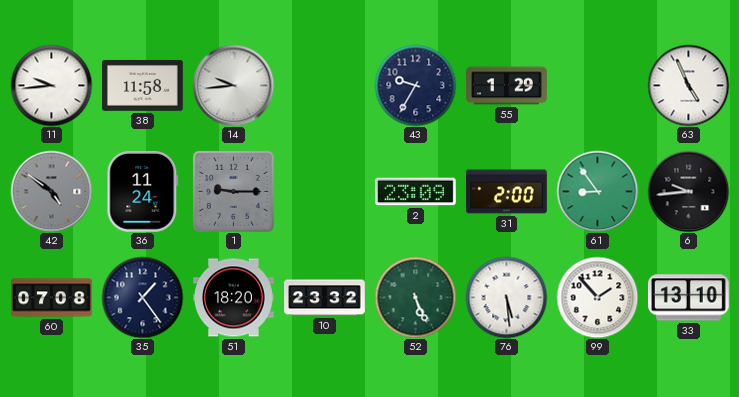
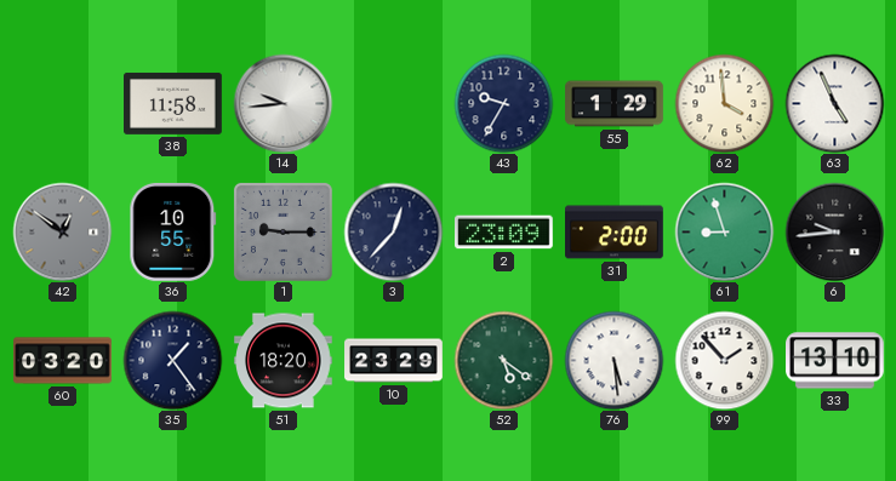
11: 9:44 -> none
62: none -> 3:59
42: 4:51 -> 12:51
36: 11:24 -> 10:55
3: none -> 12:37
61: 8:54 -> 8:57
60: 07:08 -> 03:20
10: 23:32 -> 23:29
52: 5:26 -> 5:21
